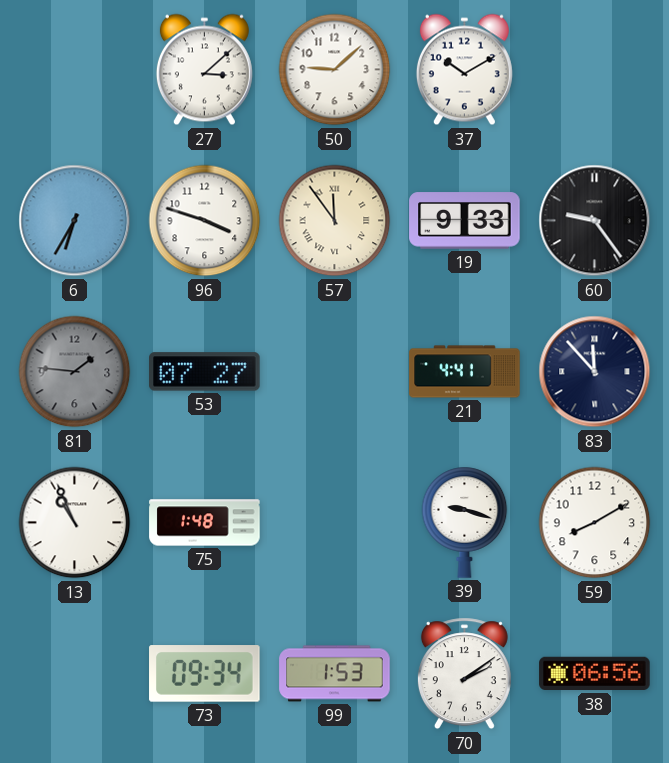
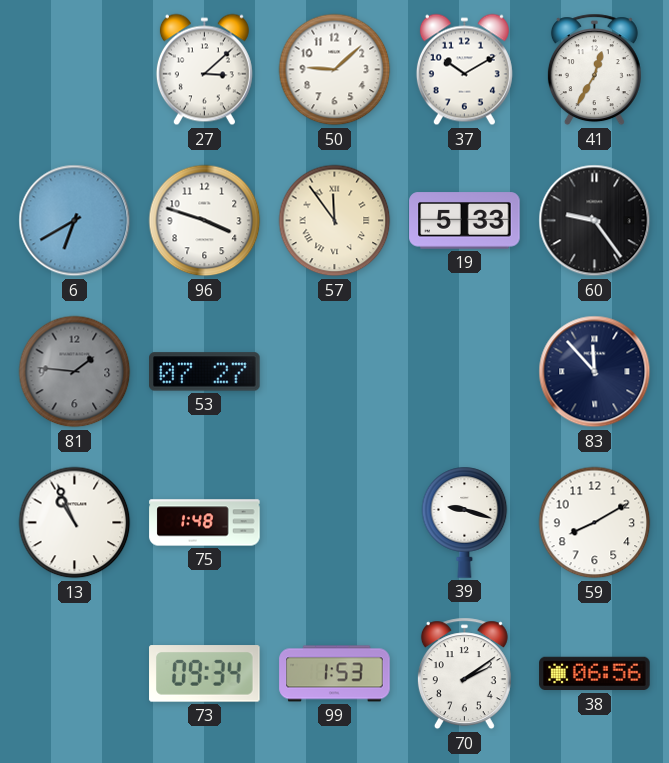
41: none -> 12:35
6: 6:35 -> 6:40
19: 9:33 -> 5:33
21: 4:41 -> none
